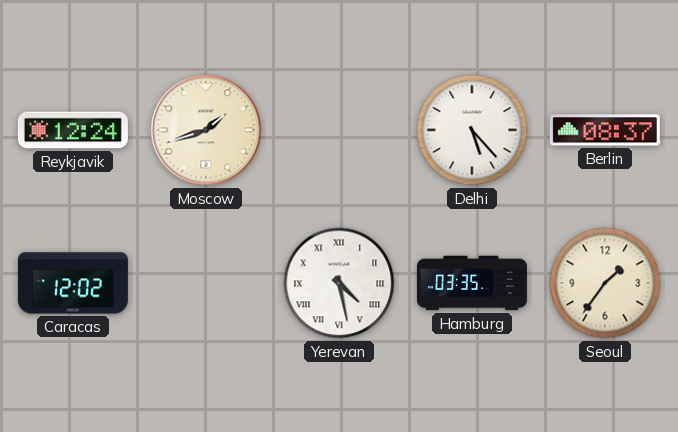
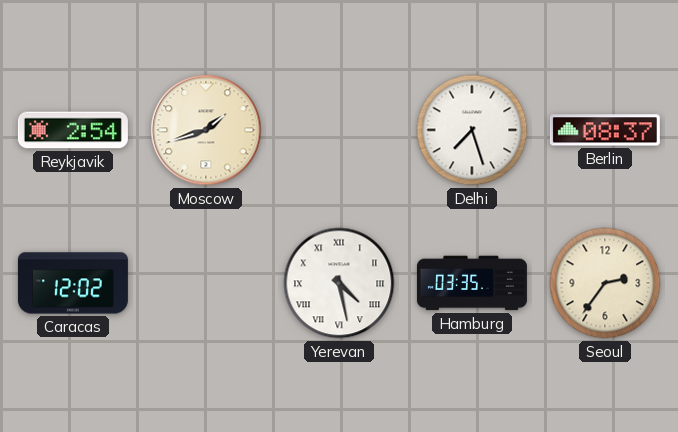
Reykjavik: 12:24 -> 2:54
Delhi: 5:23 -> 7:27
Seoul: 1:36 -> 2:36
